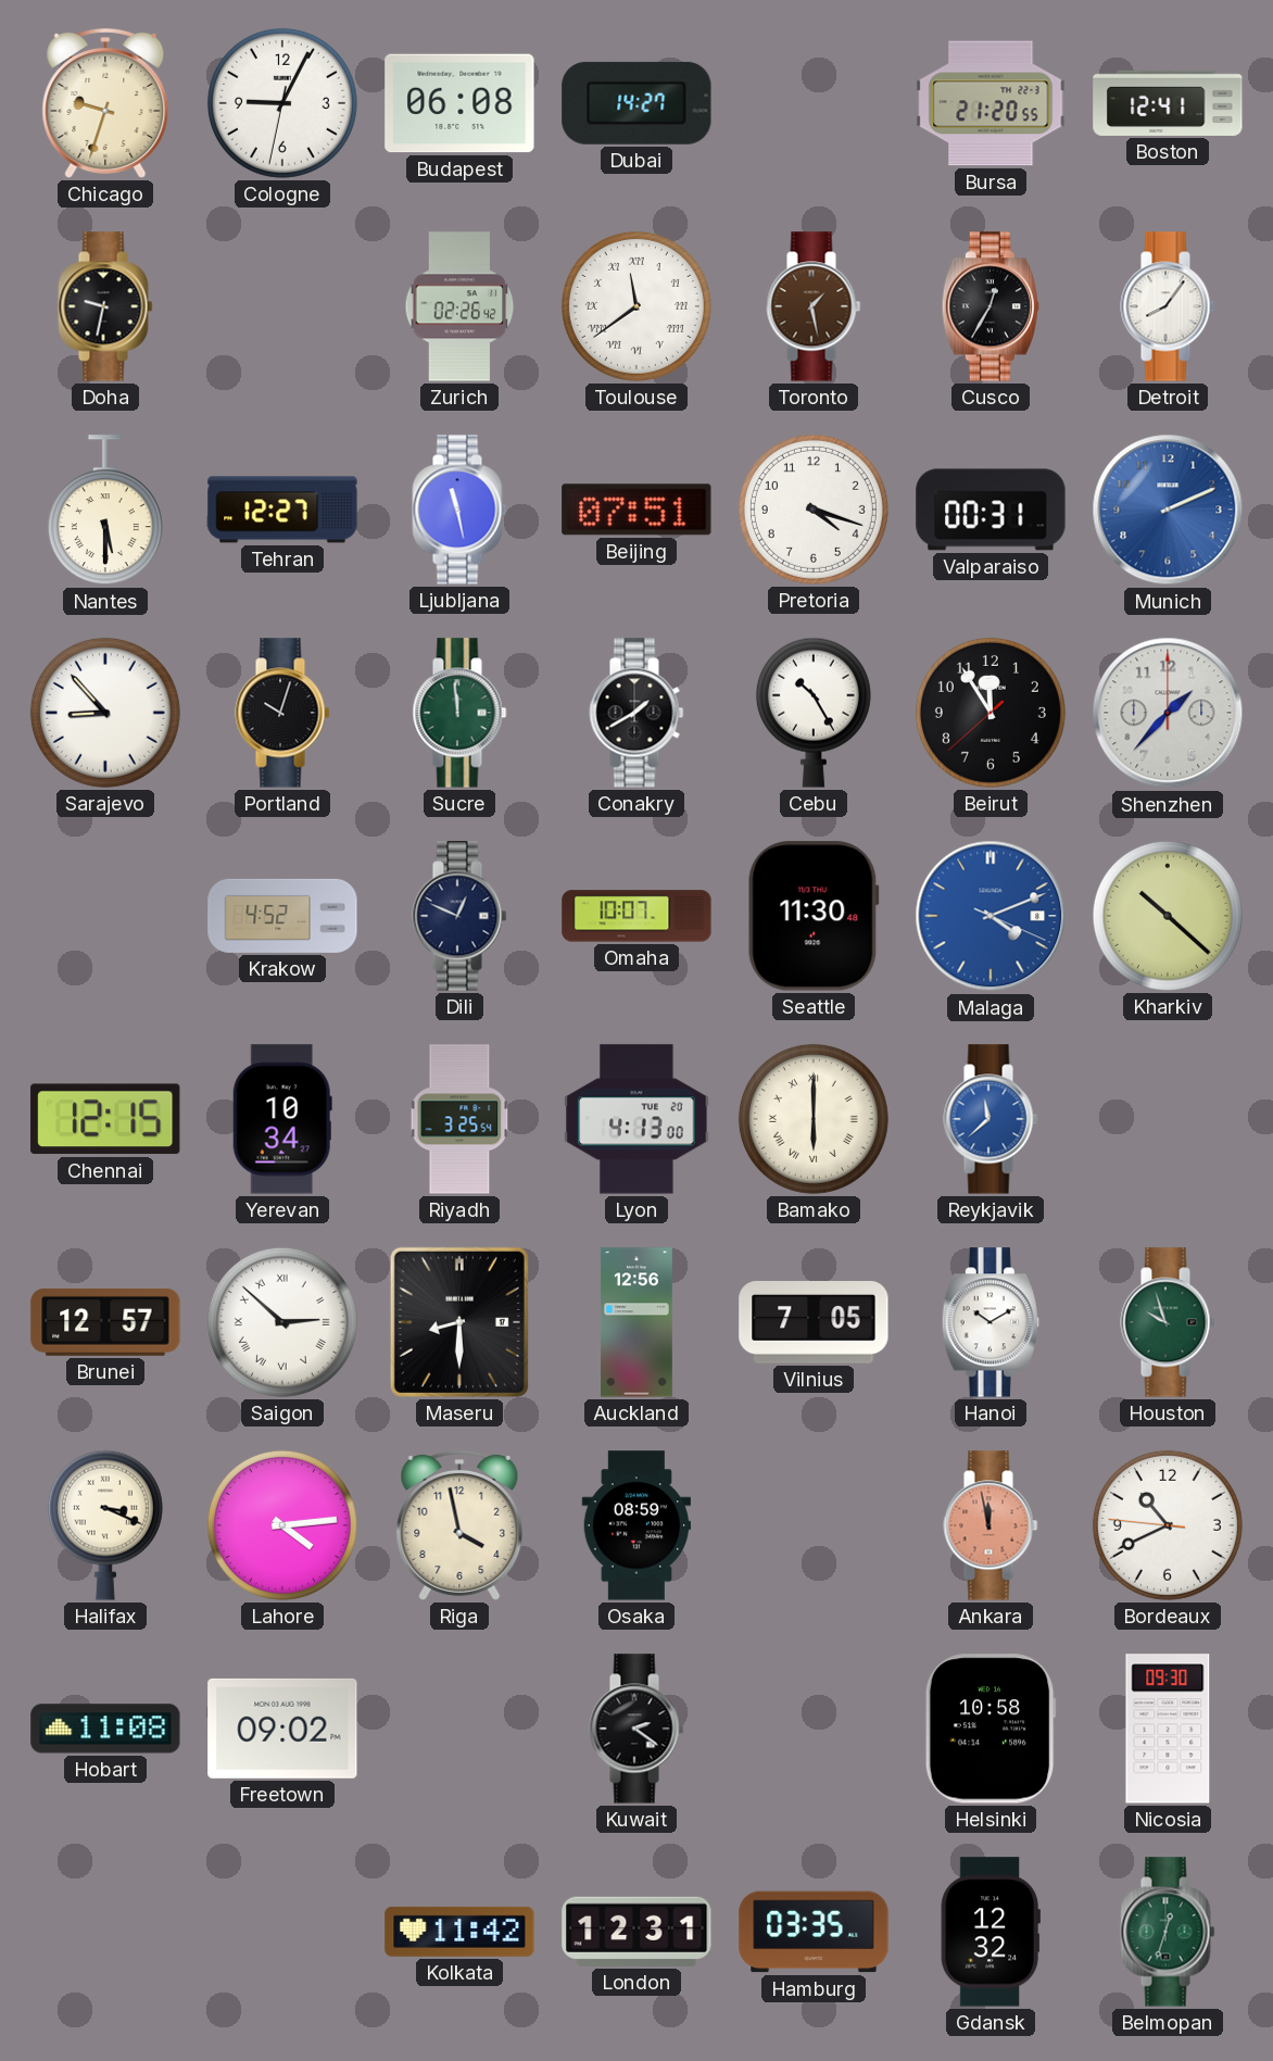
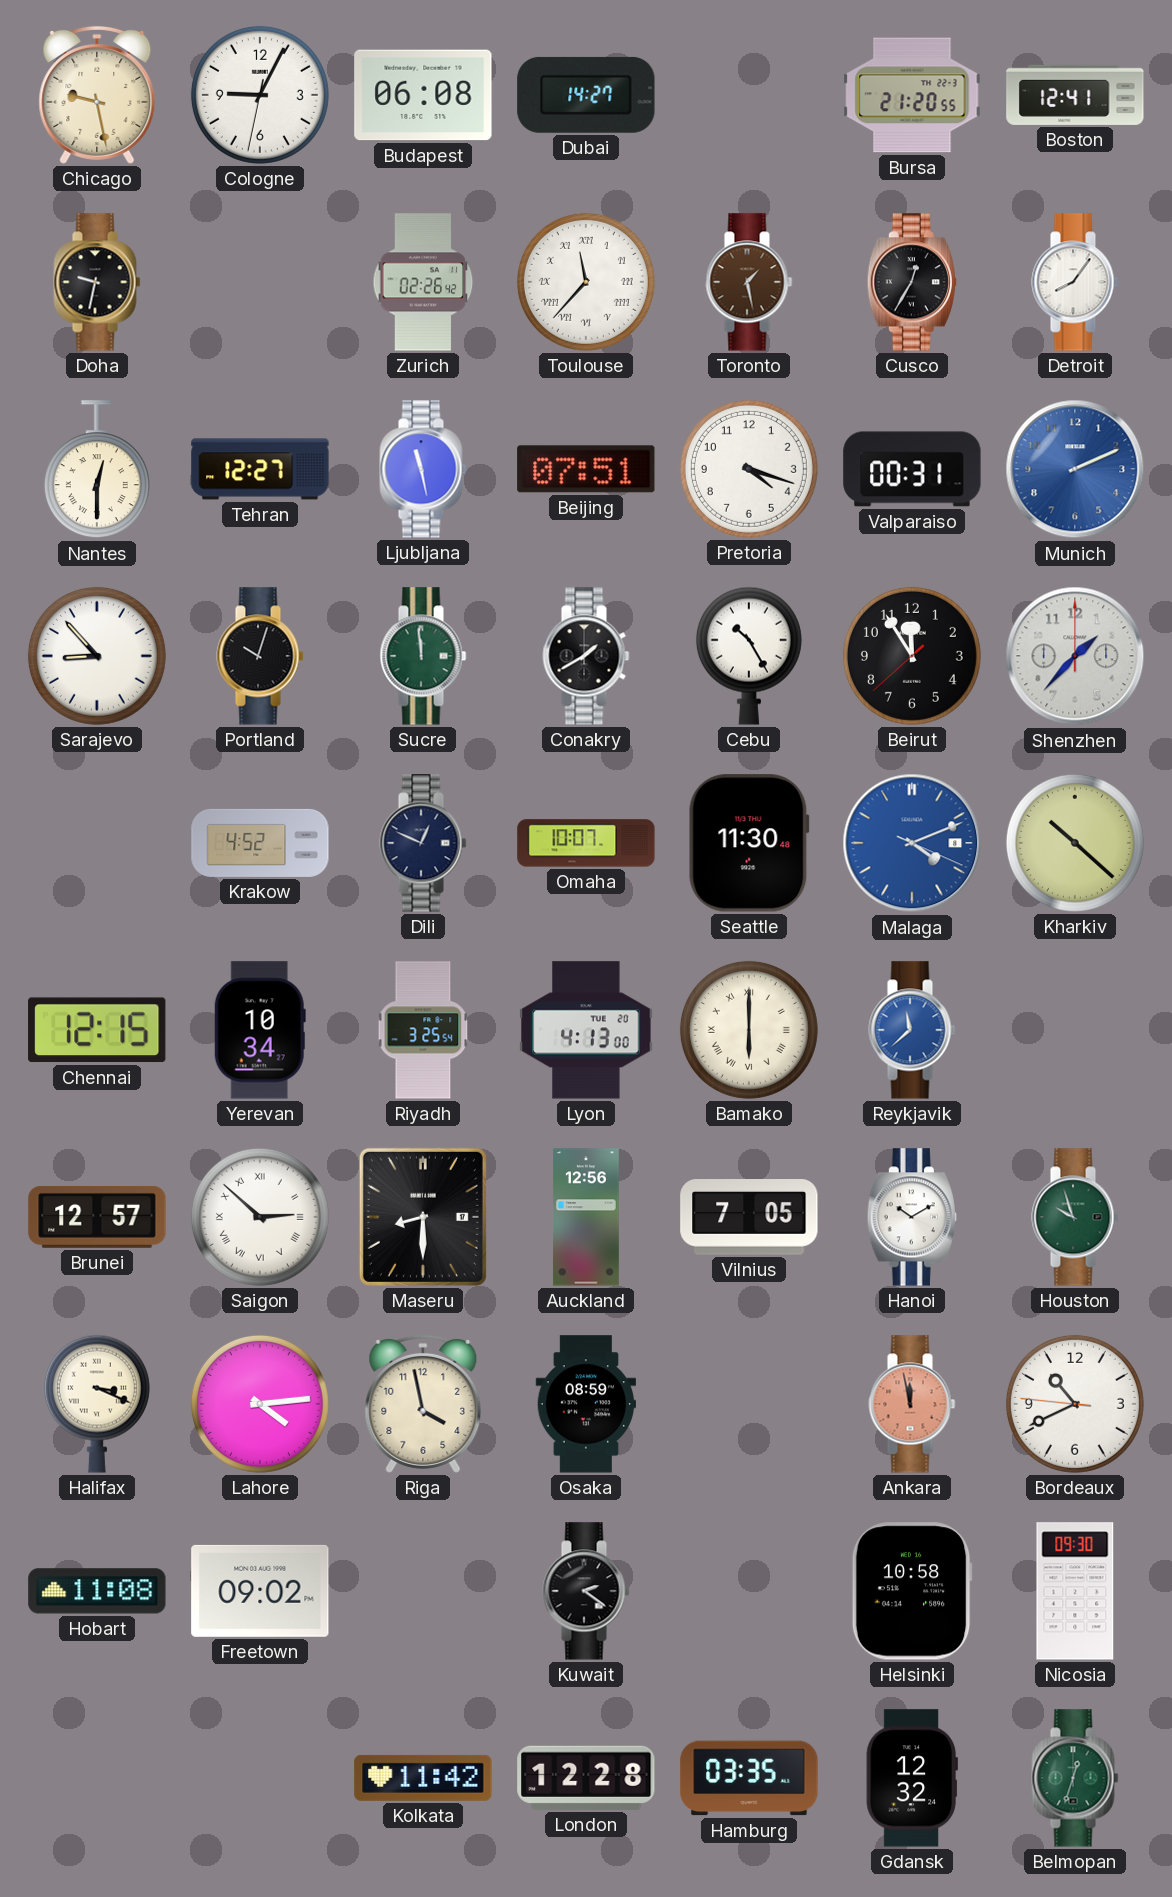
Chicago: 9:33 -> 9:28
Toulouse: 11:39 -> 11:37
Nantes: 5:30 -> 12:30
London: 12:31 -> 12:28
